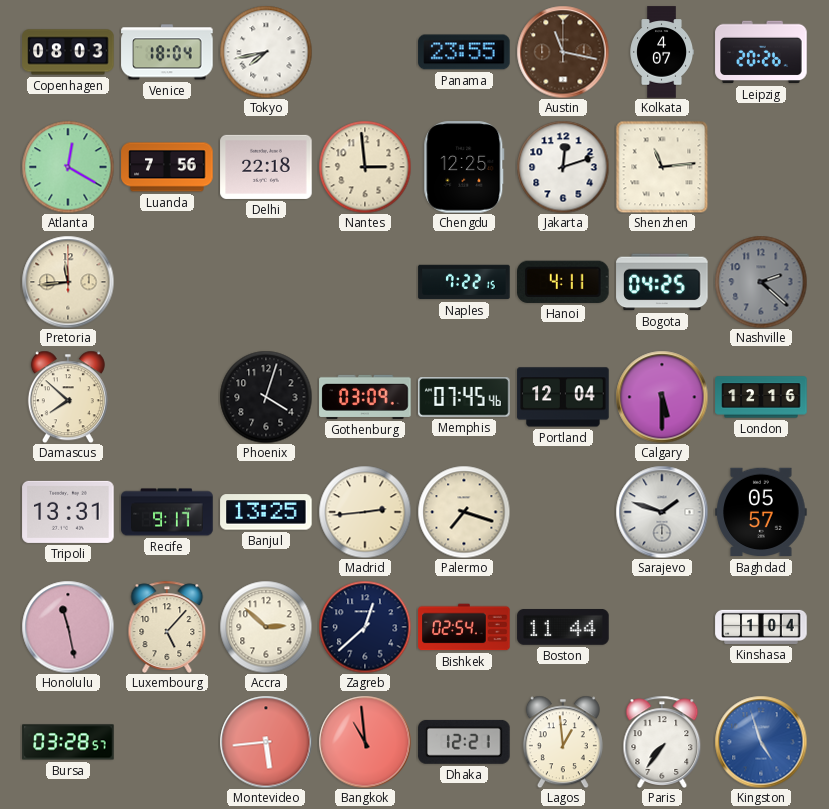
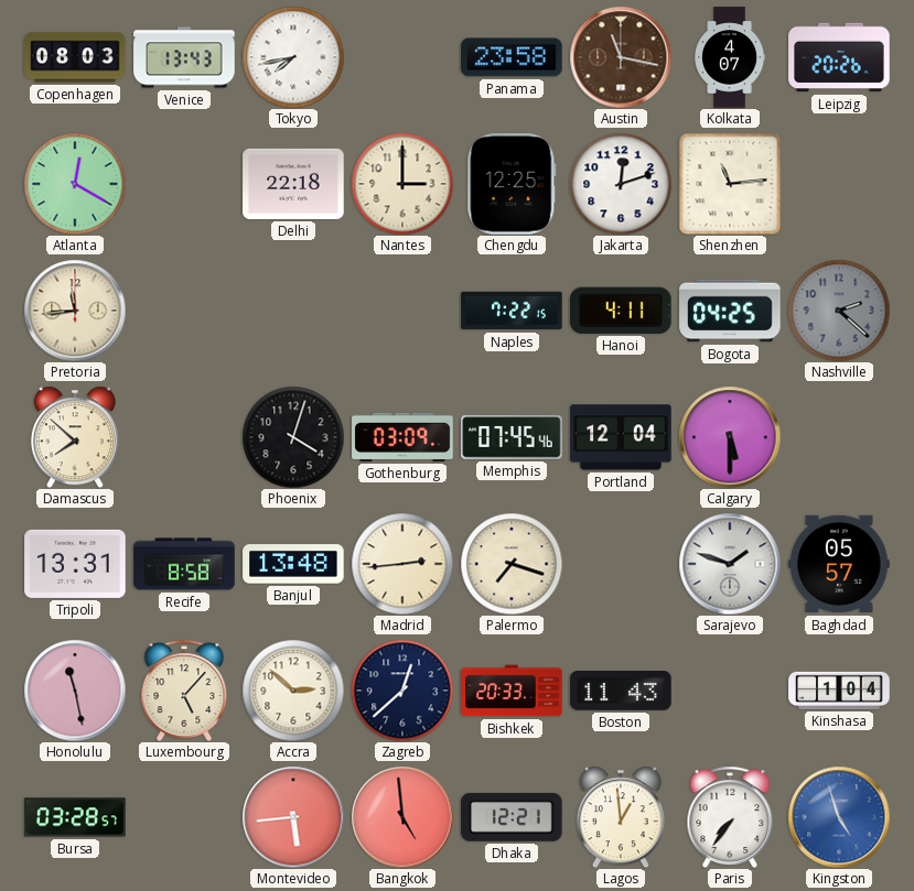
Venice: 18:04 -> 13:43
Panama: 23:55 -> 23:58
Luanda: 7:56 -> none
Nantes: 2:59 -> 3:00
London: 12:16 -> none
Recife: 9:17 -> 8:58
Banjul: 13:25 -> 13:48
Bishkek: 02:54 -> 20:33
Boston: 11:44 -> 11:43
Bangkok: 10:59 -> 4:59
